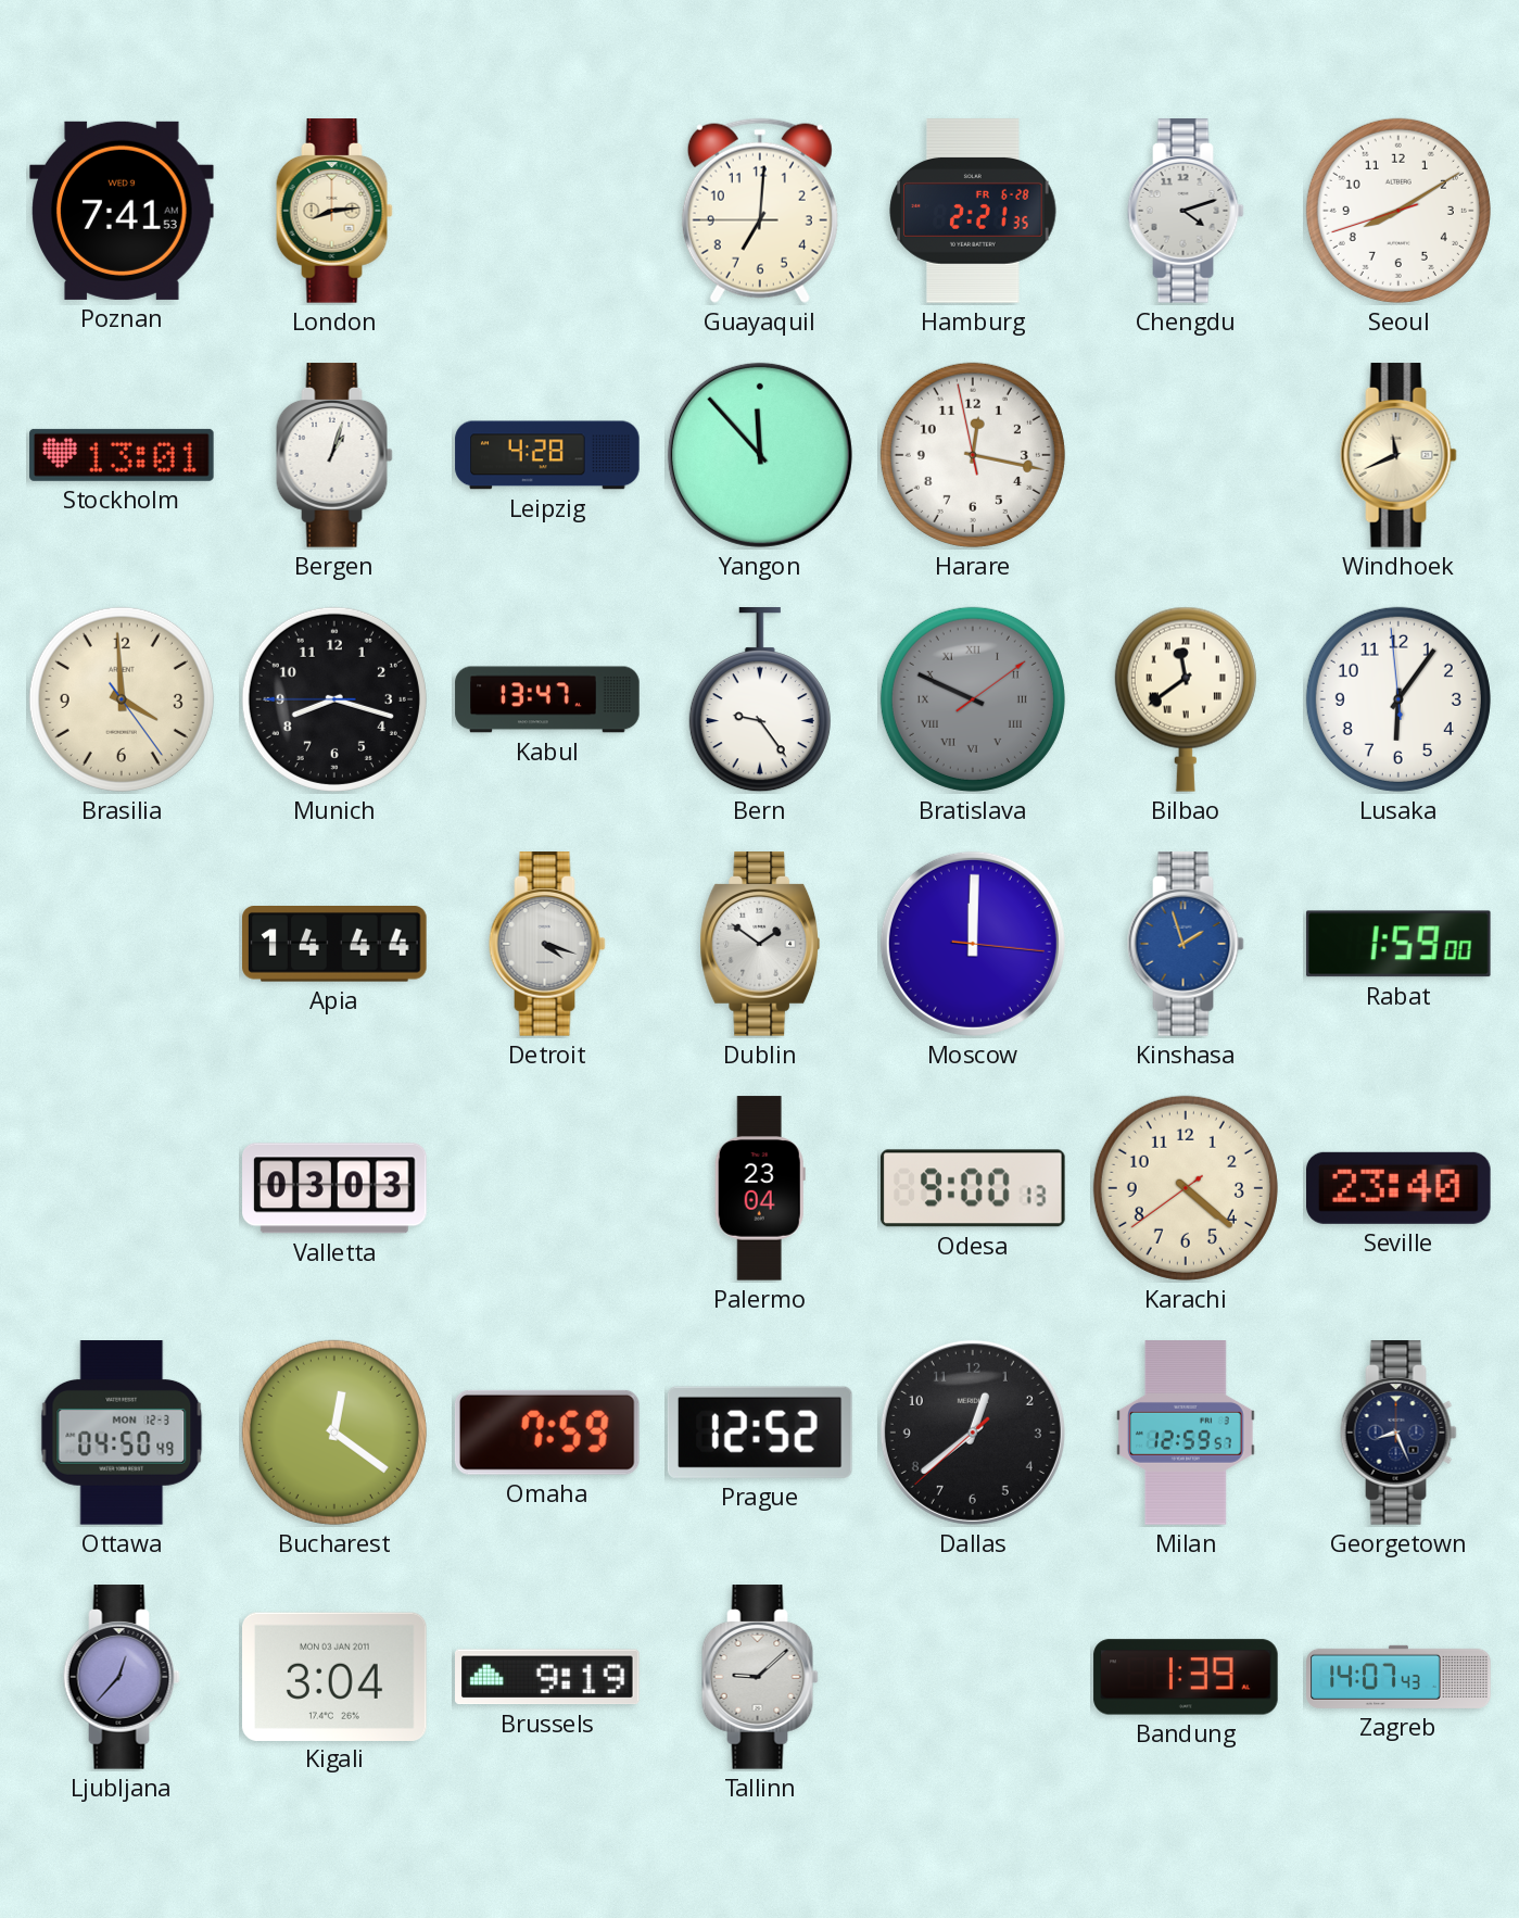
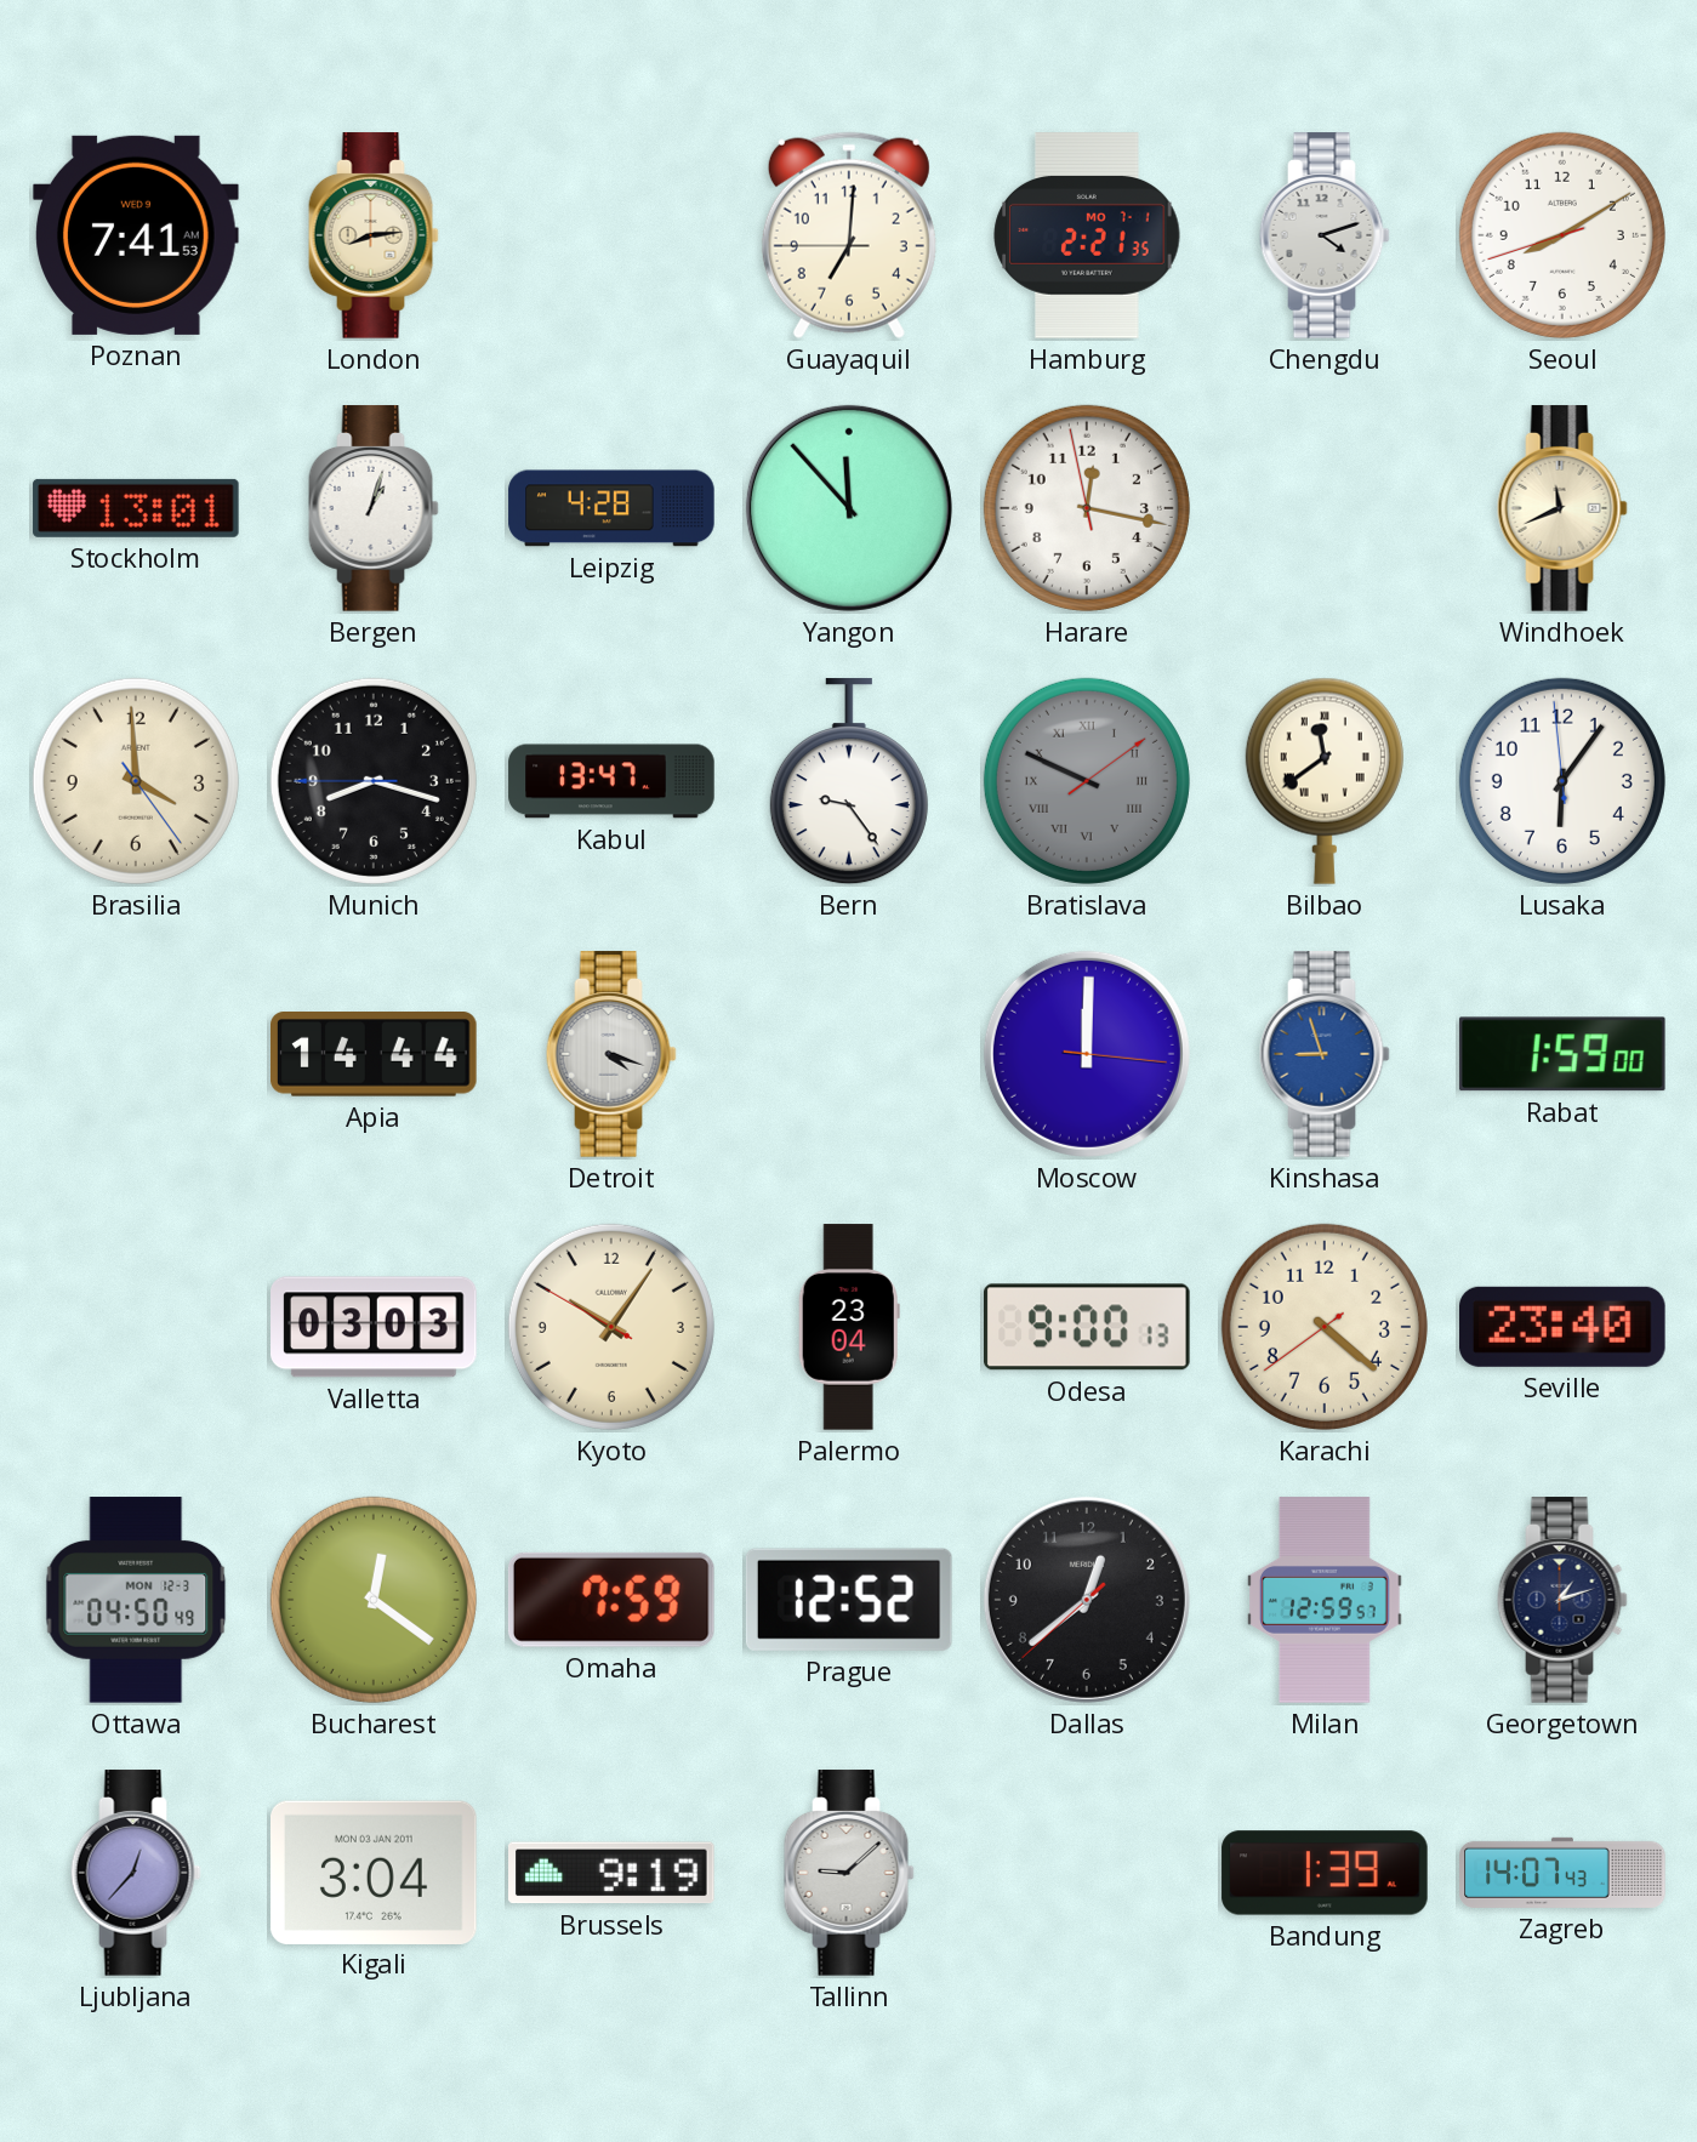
Hamburg date: FR 6-28 -> MO 7-1
Dublin: 1:51 -> none
Kinshasa: 1:57 -> 8:57
Kyoto: none -> 10:05
Georgetown: 8:26 -> 1:12
